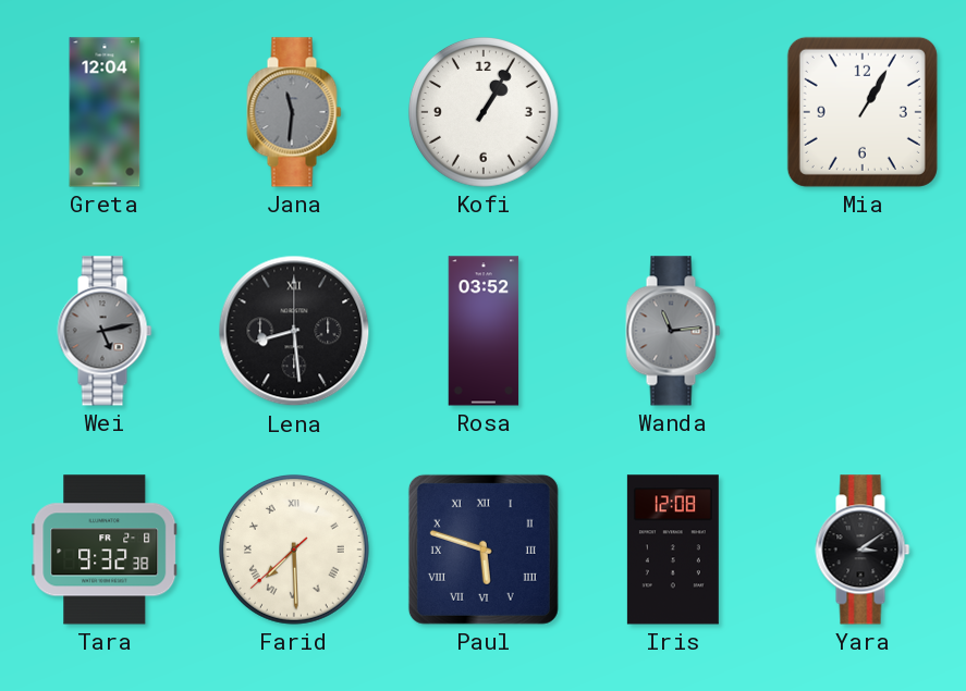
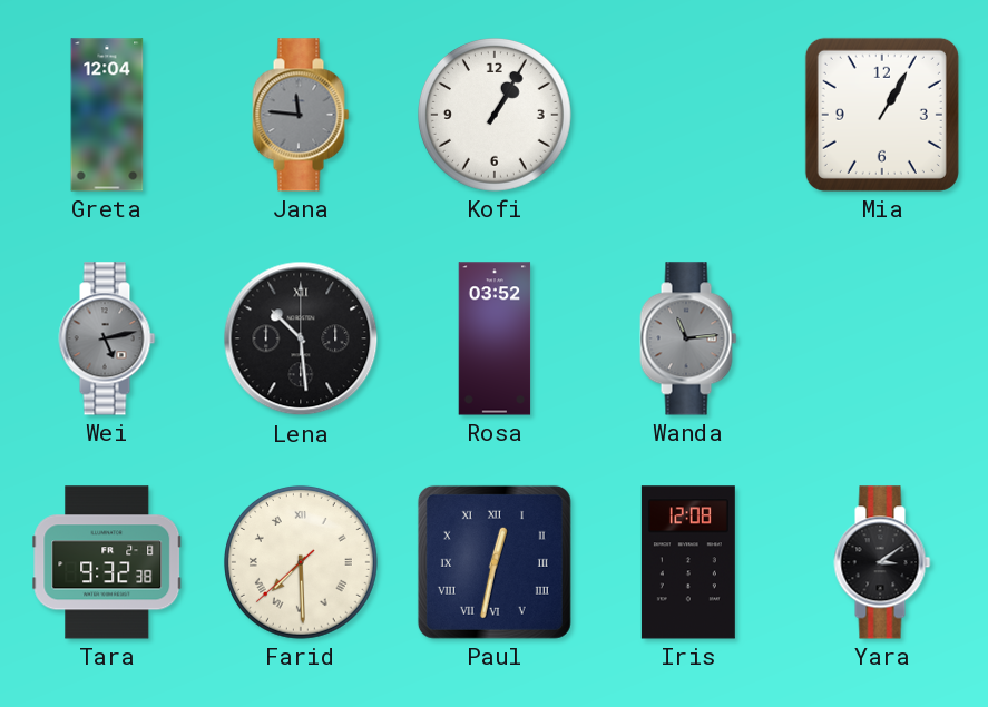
Jana: 11:31 -> 11:46
Lena: 8:29 -> 10:29
Paul: 5:48 -> 12:32
